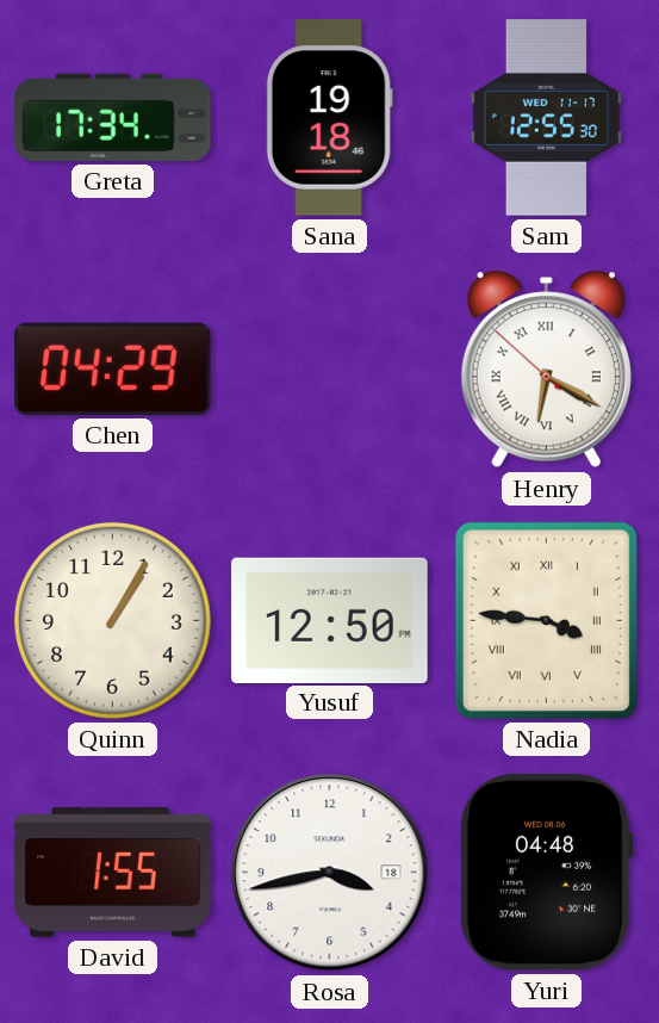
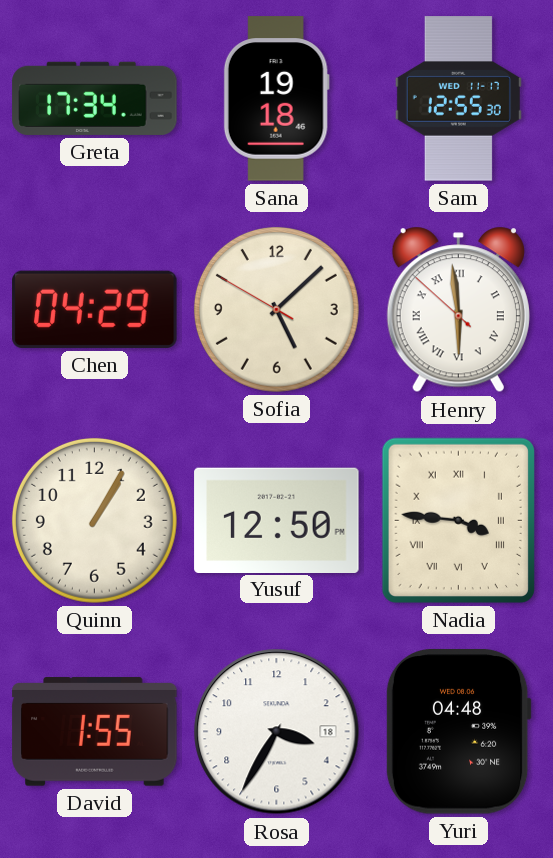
Sofia: none -> 5:07
Henry: 6:19 -> 5:58
Rosa: 3:43 -> 3:35
